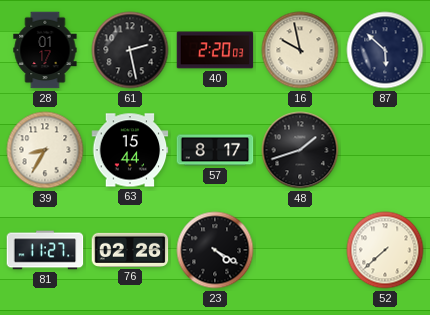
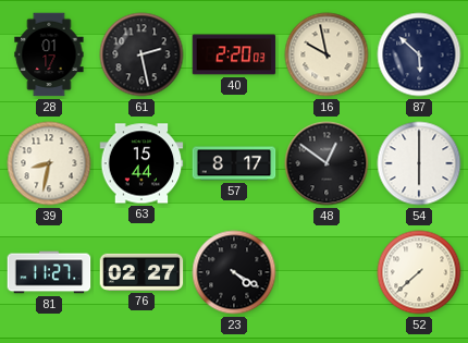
39: 8:35 -> 8:32
48: 1:42 -> 12:51
54: none -> 6:00
76: 02:26 -> 02:27
